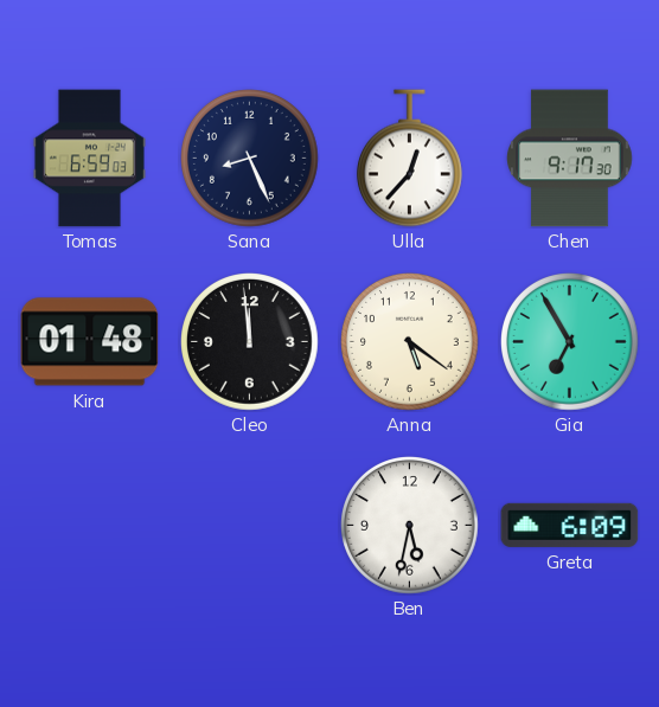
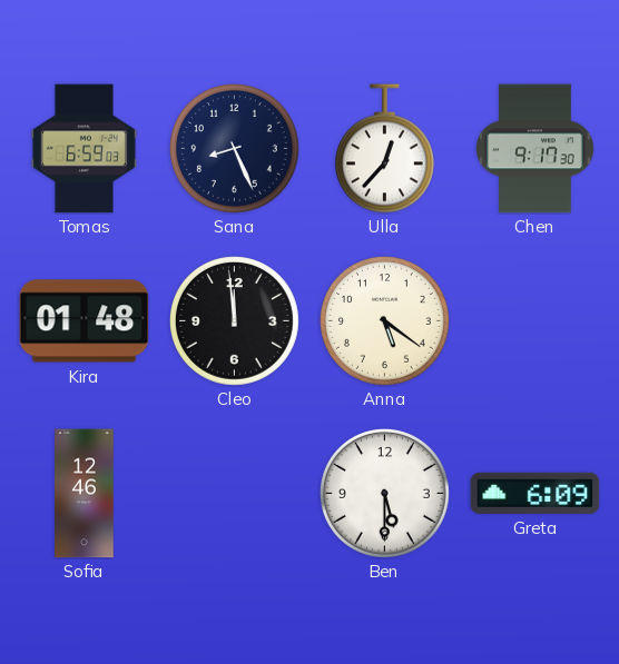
Gia: 6:55 -> none
Sofia: none -> 12:46
Ben: 5:32 -> 5:30
